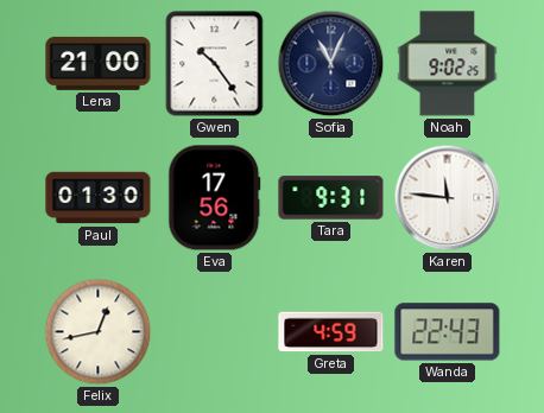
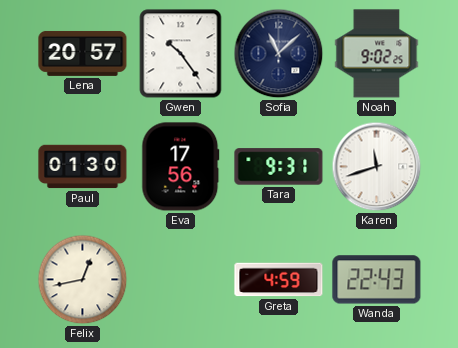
Lena: 21:00 -> 20:57
Sofia: 11:04 -> 11:08
Karen: 11:46 -> 11:42
